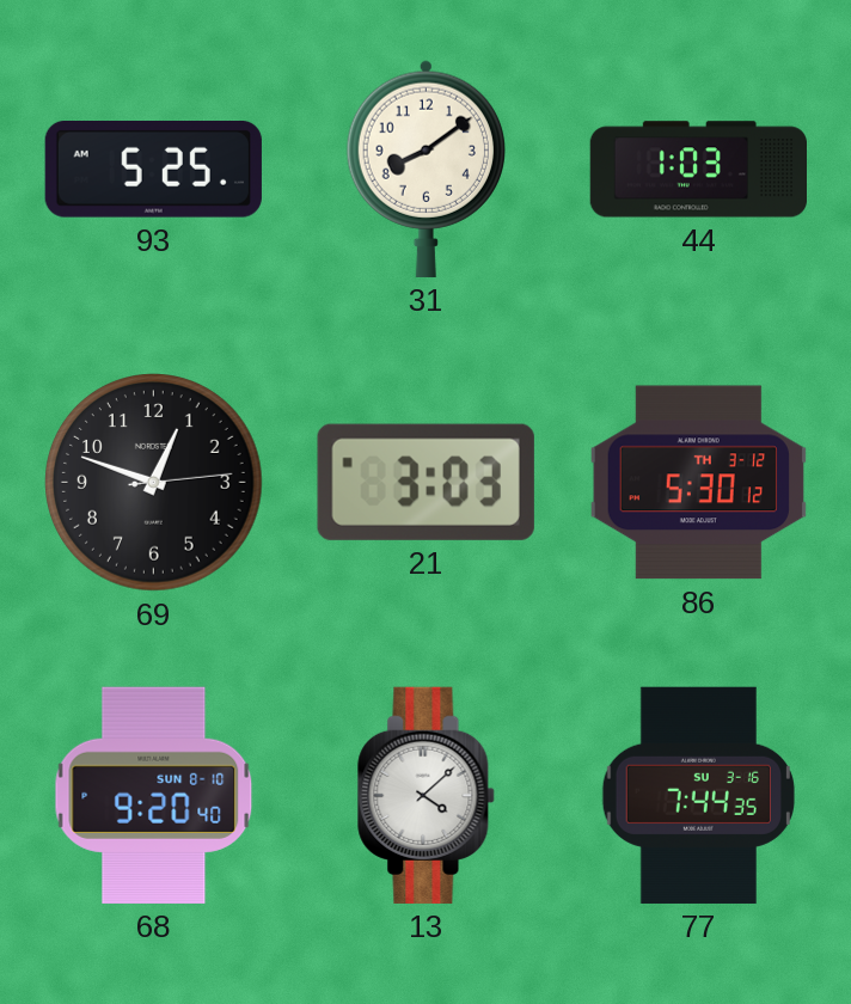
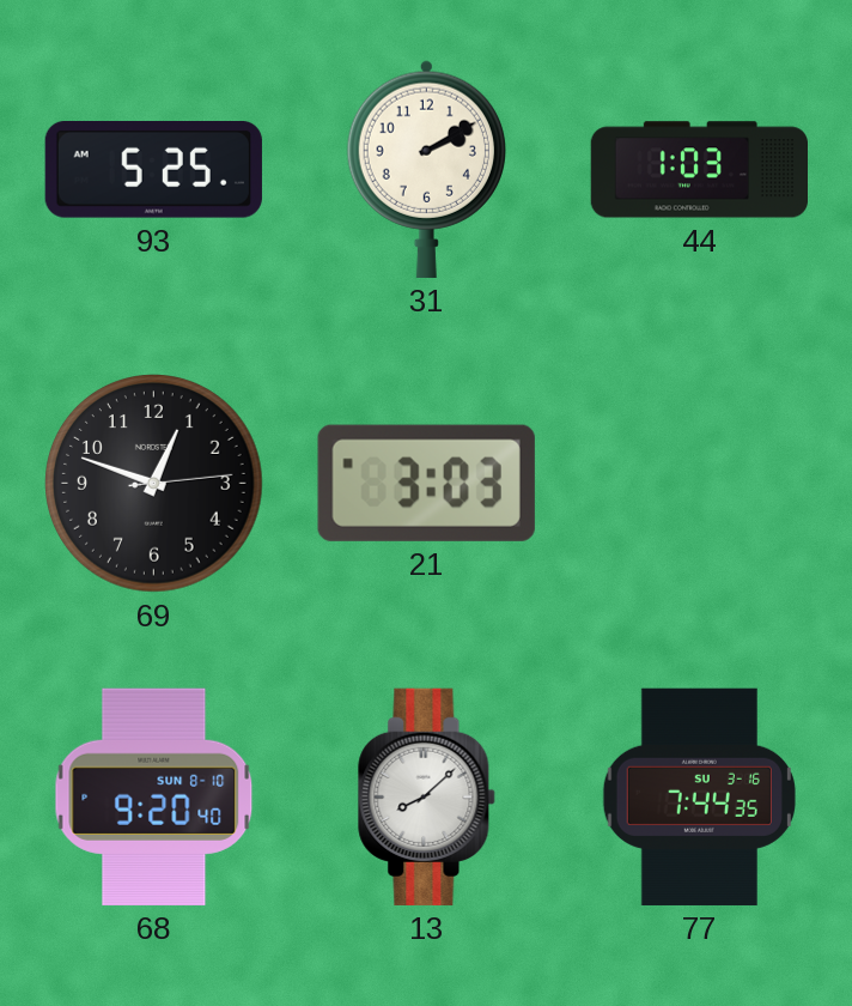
31: 8:09 -> 2:10
86: 5:30 -> none
13: 4:08 -> 8:08
